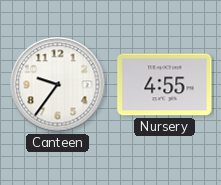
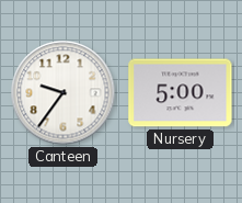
Nursery: 4:55 -> 5:00
